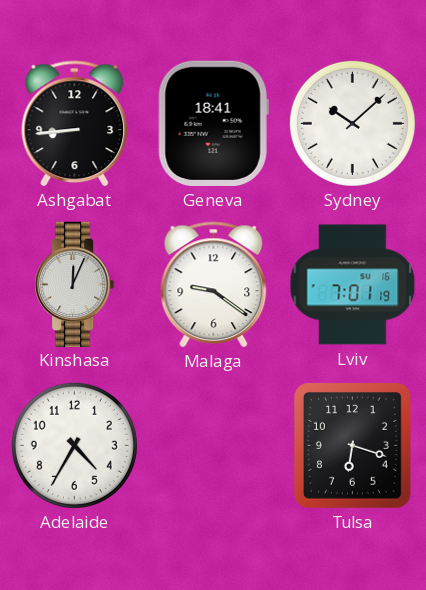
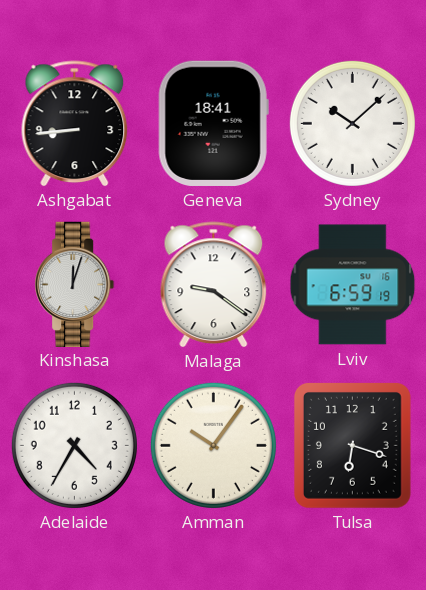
Kinshasa: 12:04 -> 12:03
Lviv: 7:01 -> 6:59
Amman: none -> 10:06
